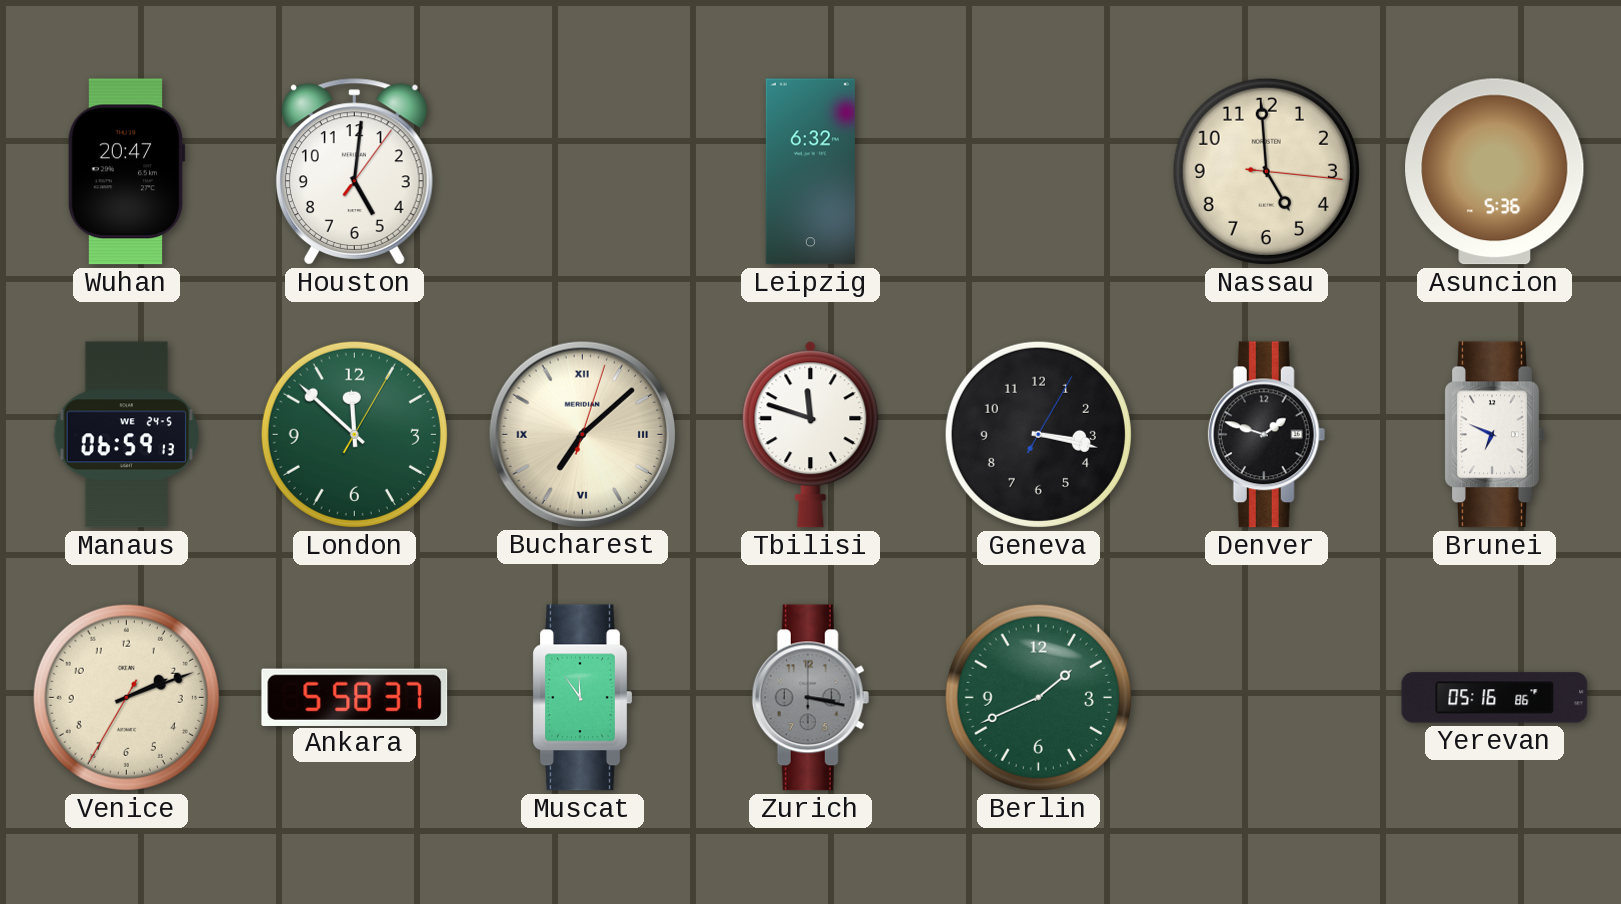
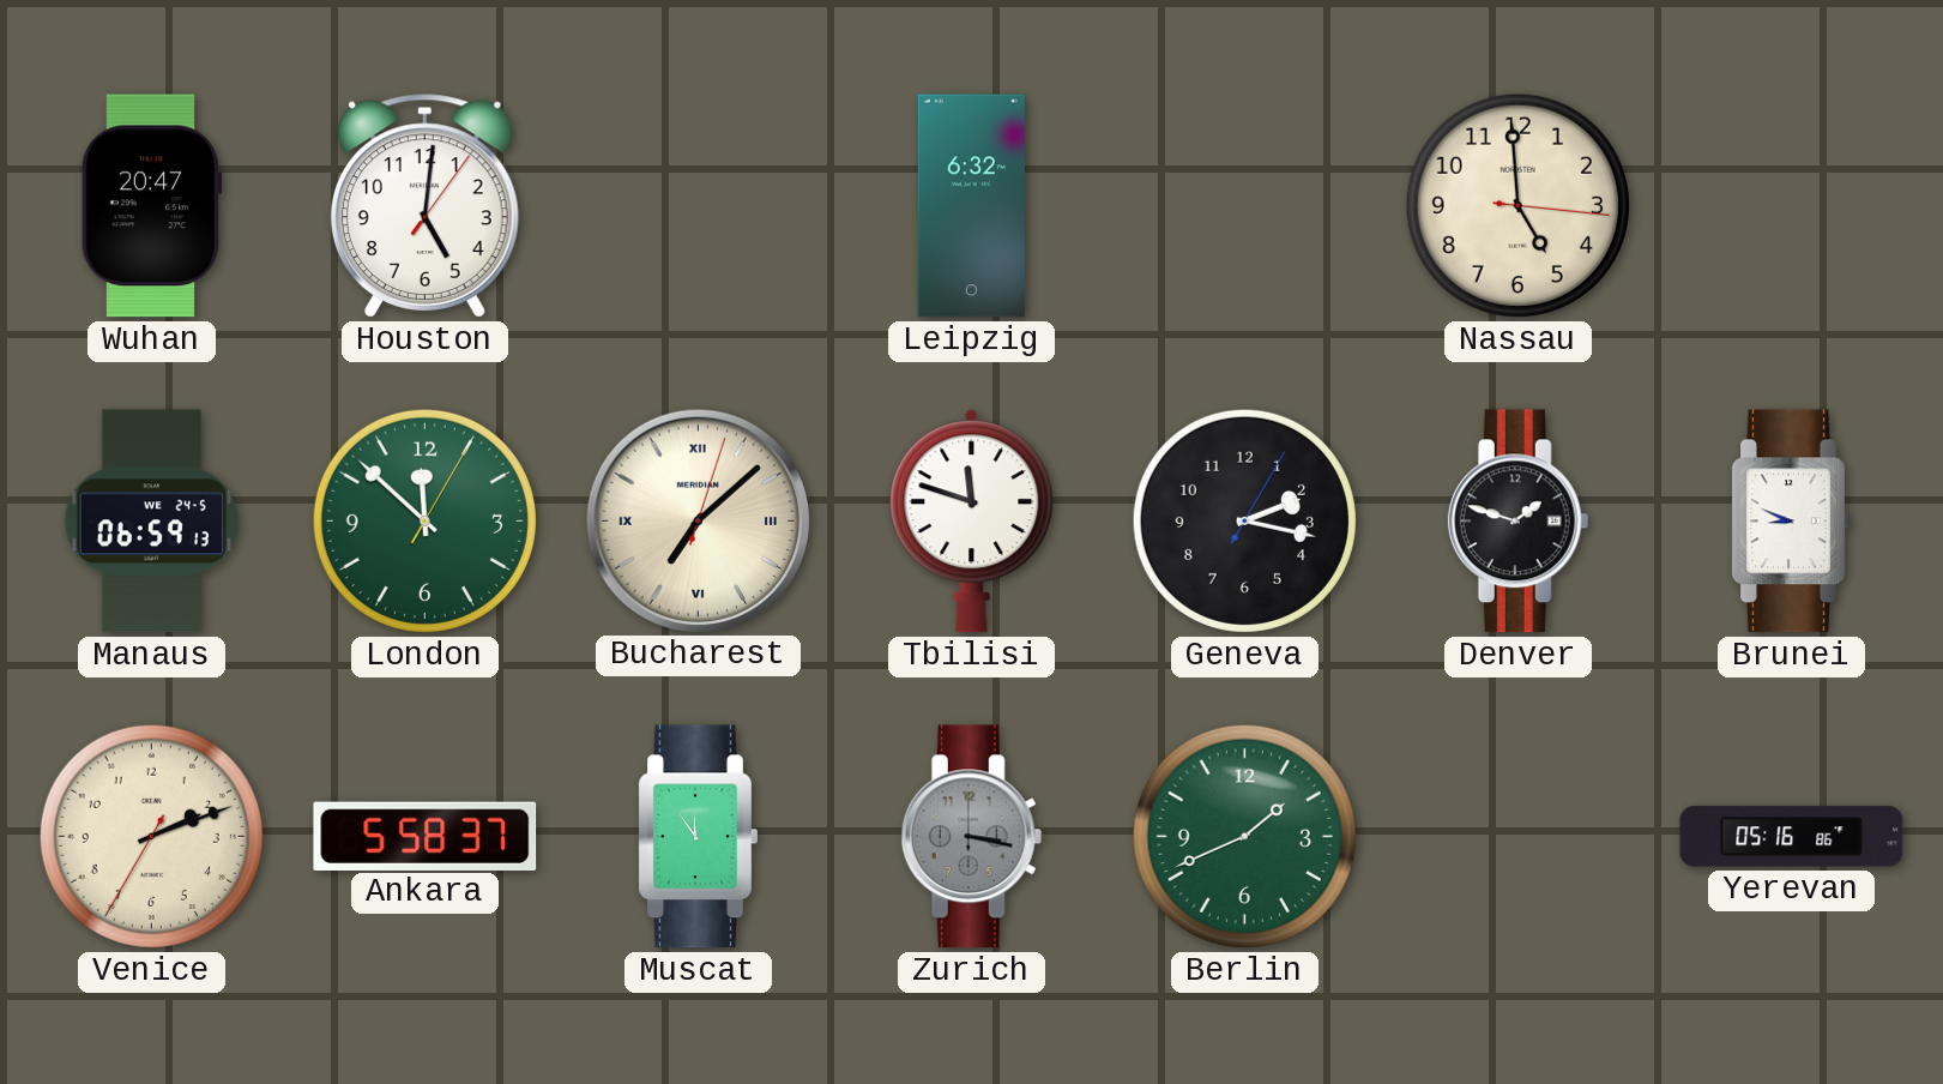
Asuncion: 5:36 -> none
Geneva: 3:17 -> 2:17
Brunei: 6:49 -> 8:49
